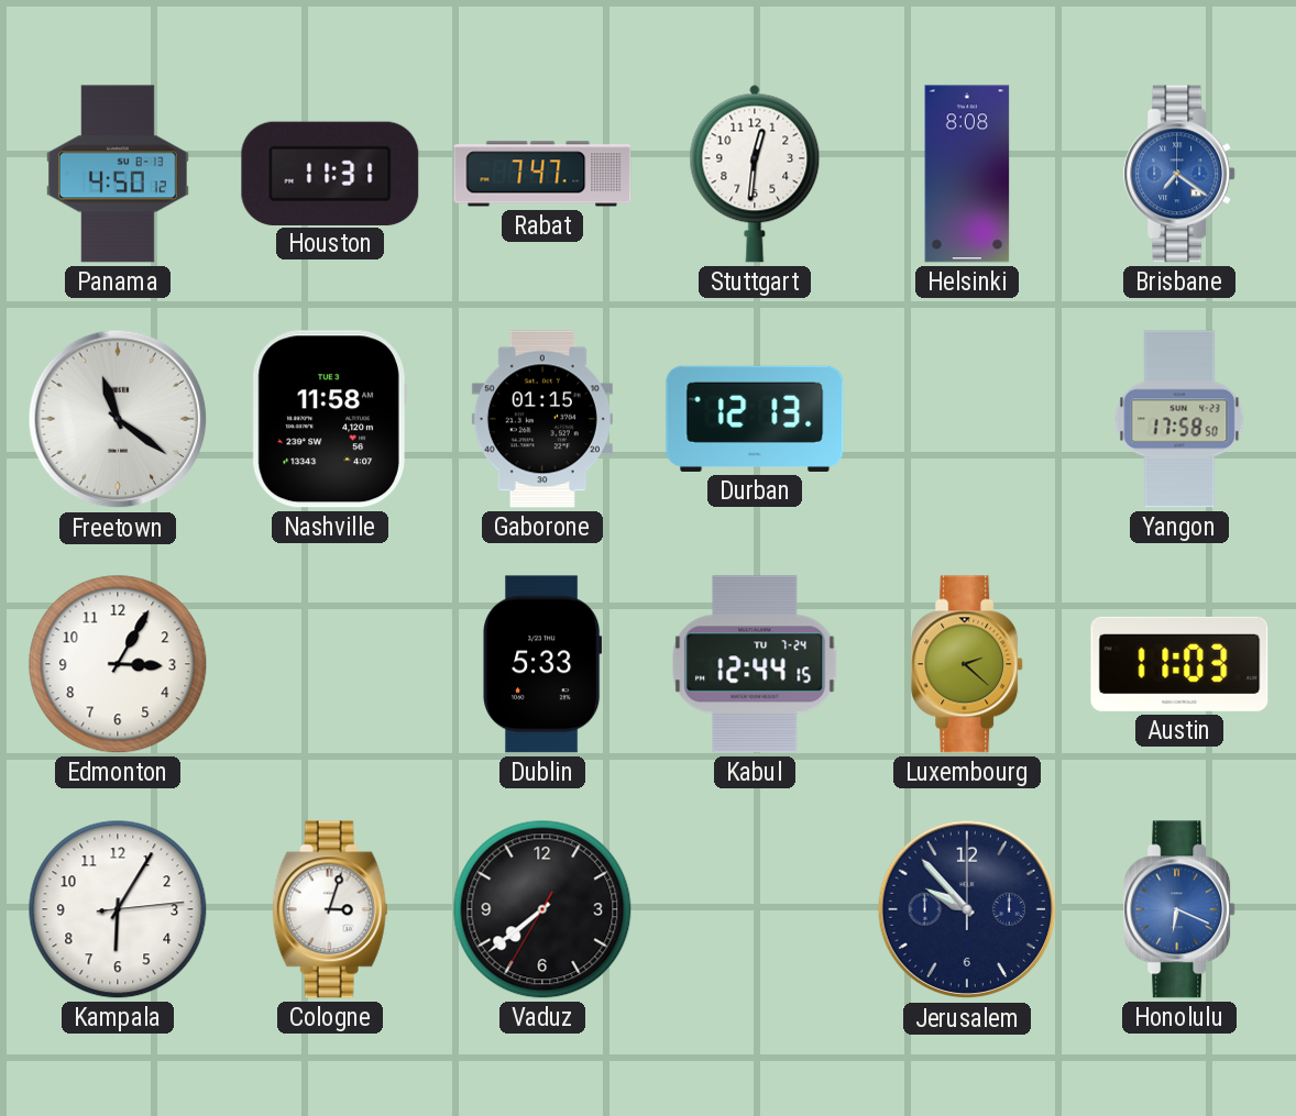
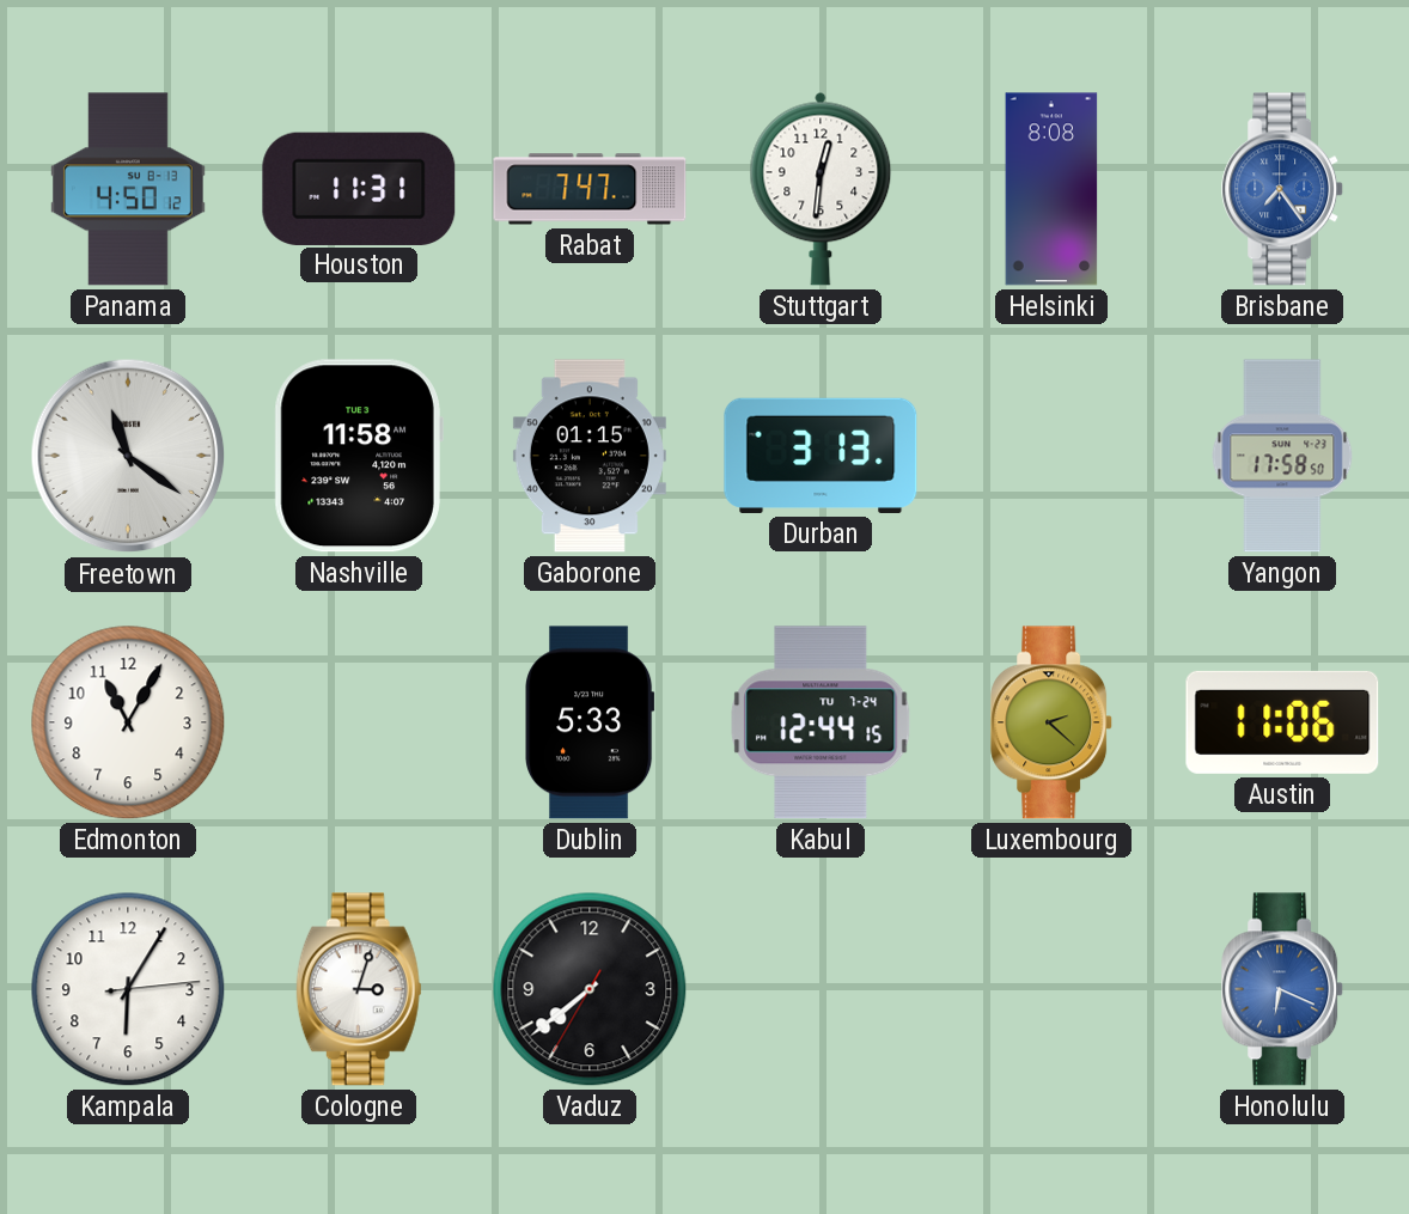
Brisbane: 7:21 -> 7:24
Durban: 12:13 -> 3:13
Edmonton: 3:05 -> 11:05
Austin: 11:03 -> 11:06
Jerusalem: 9:53 -> none
